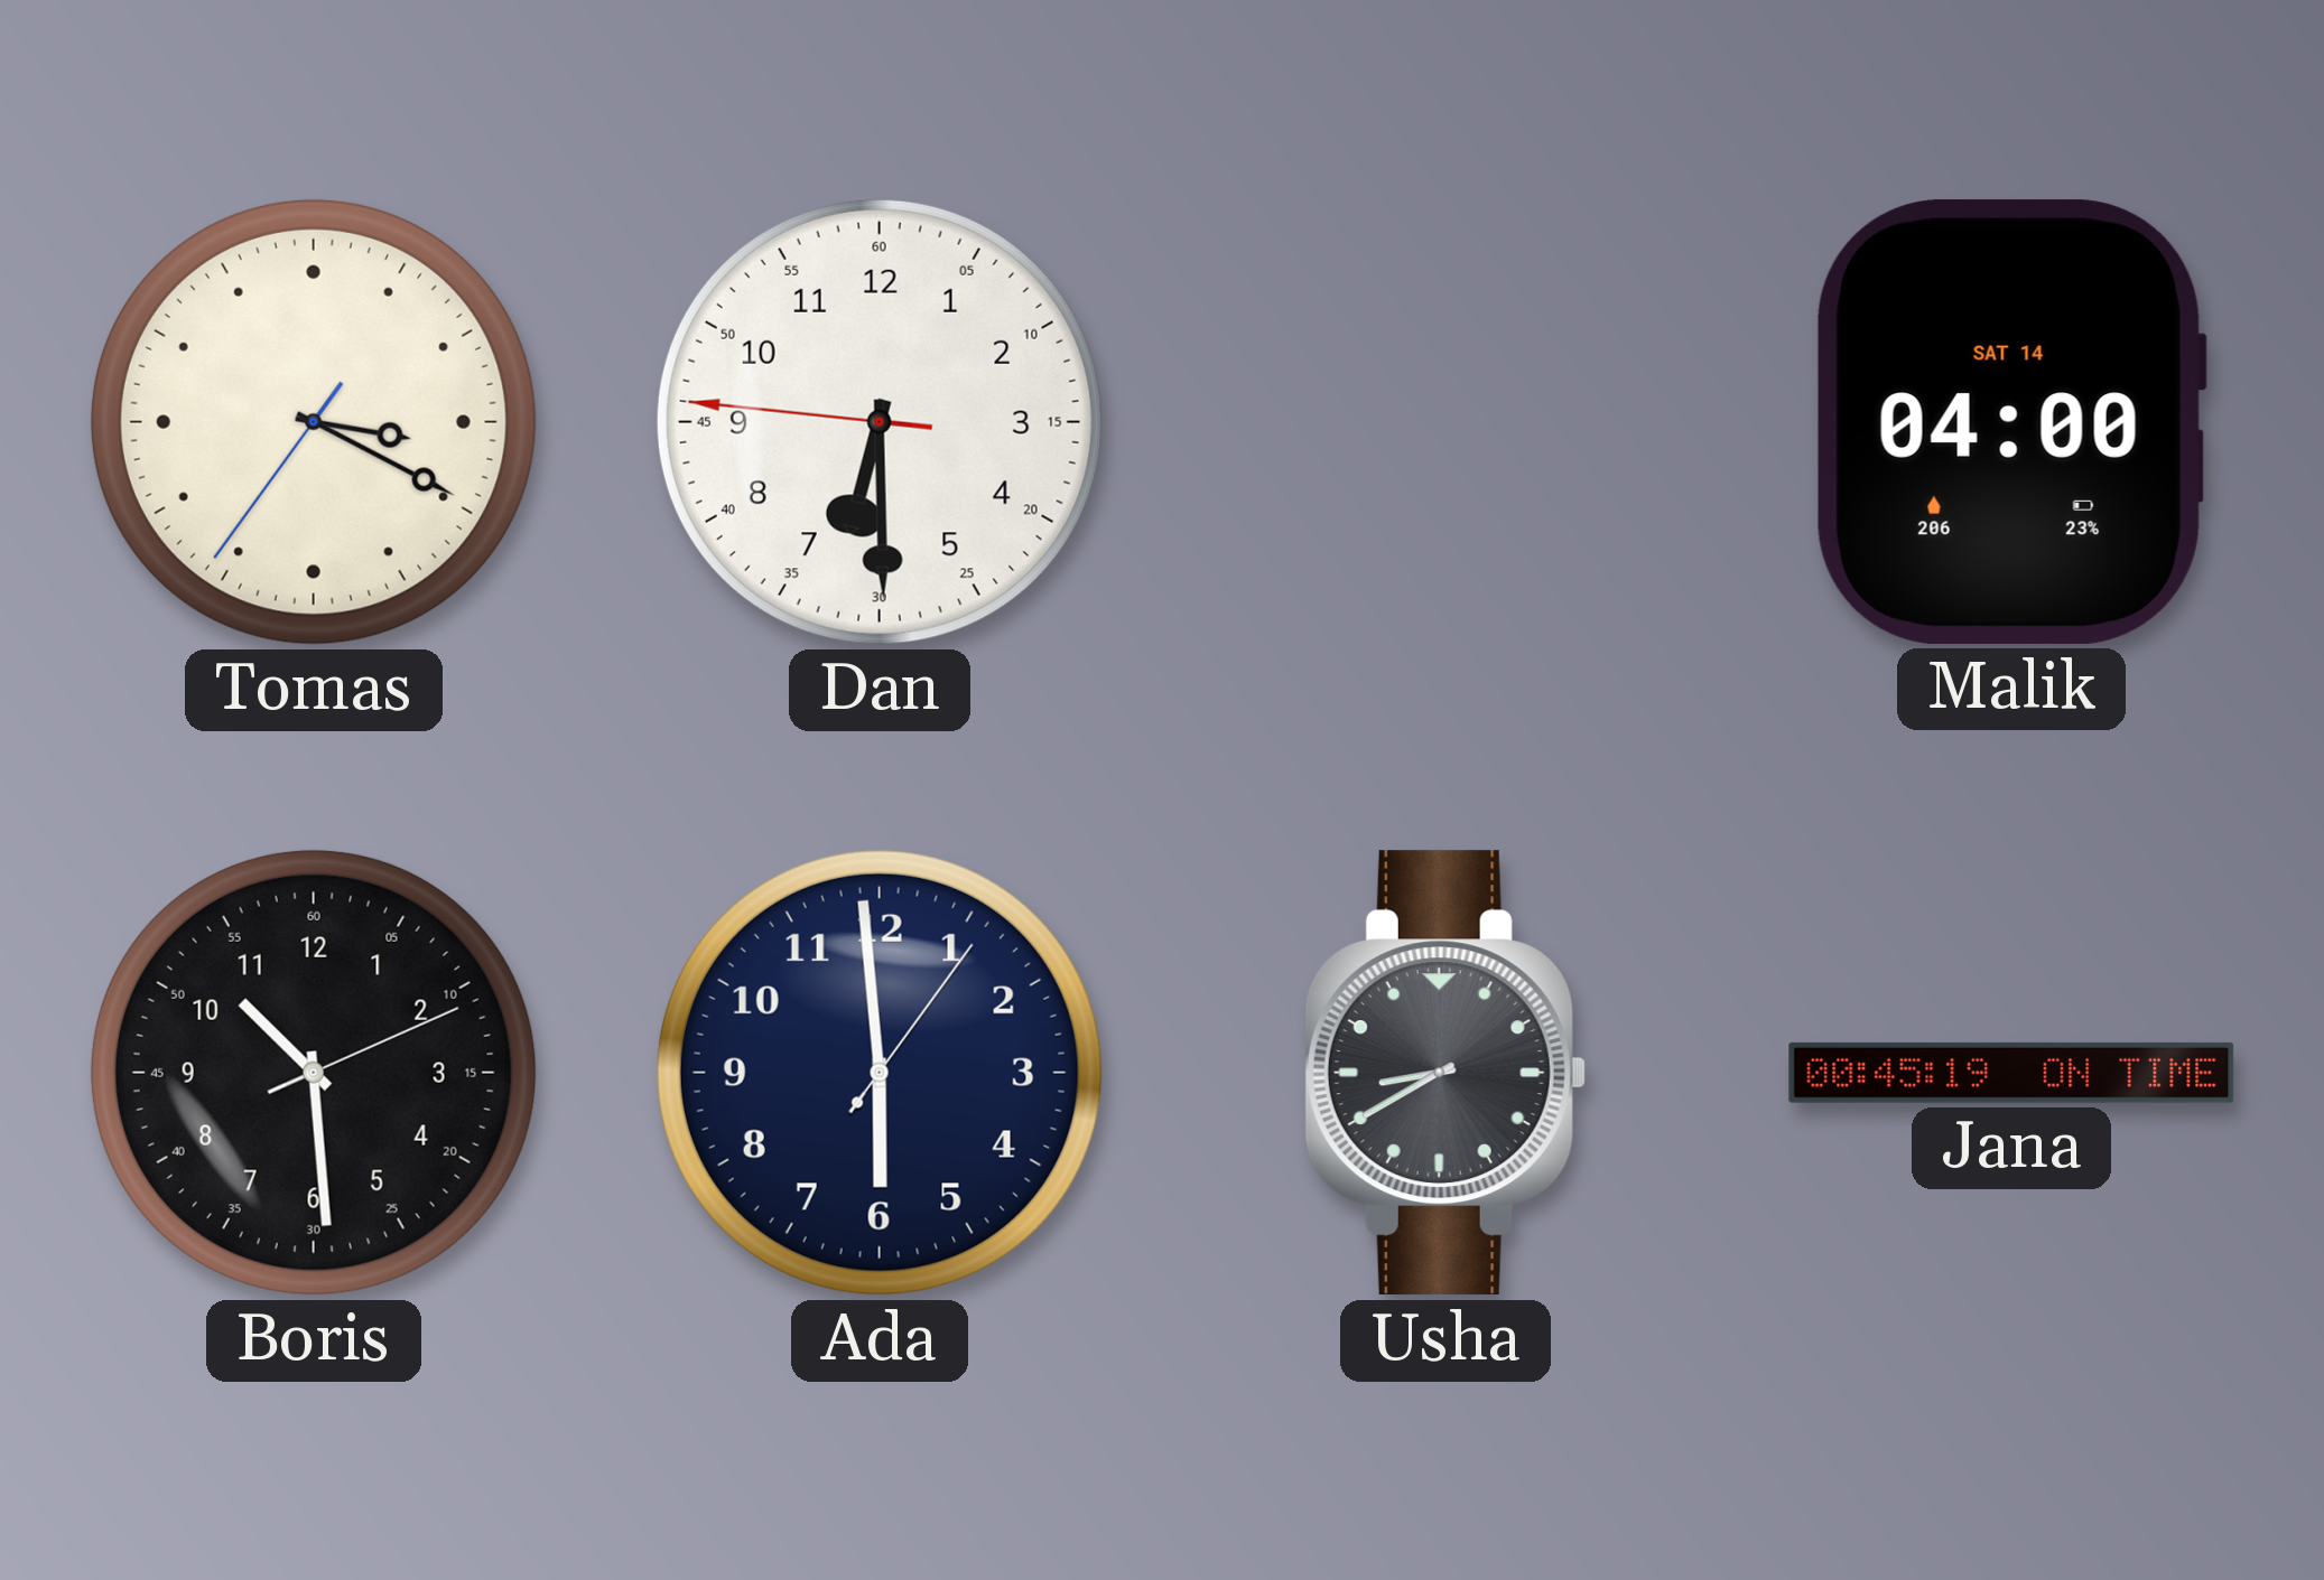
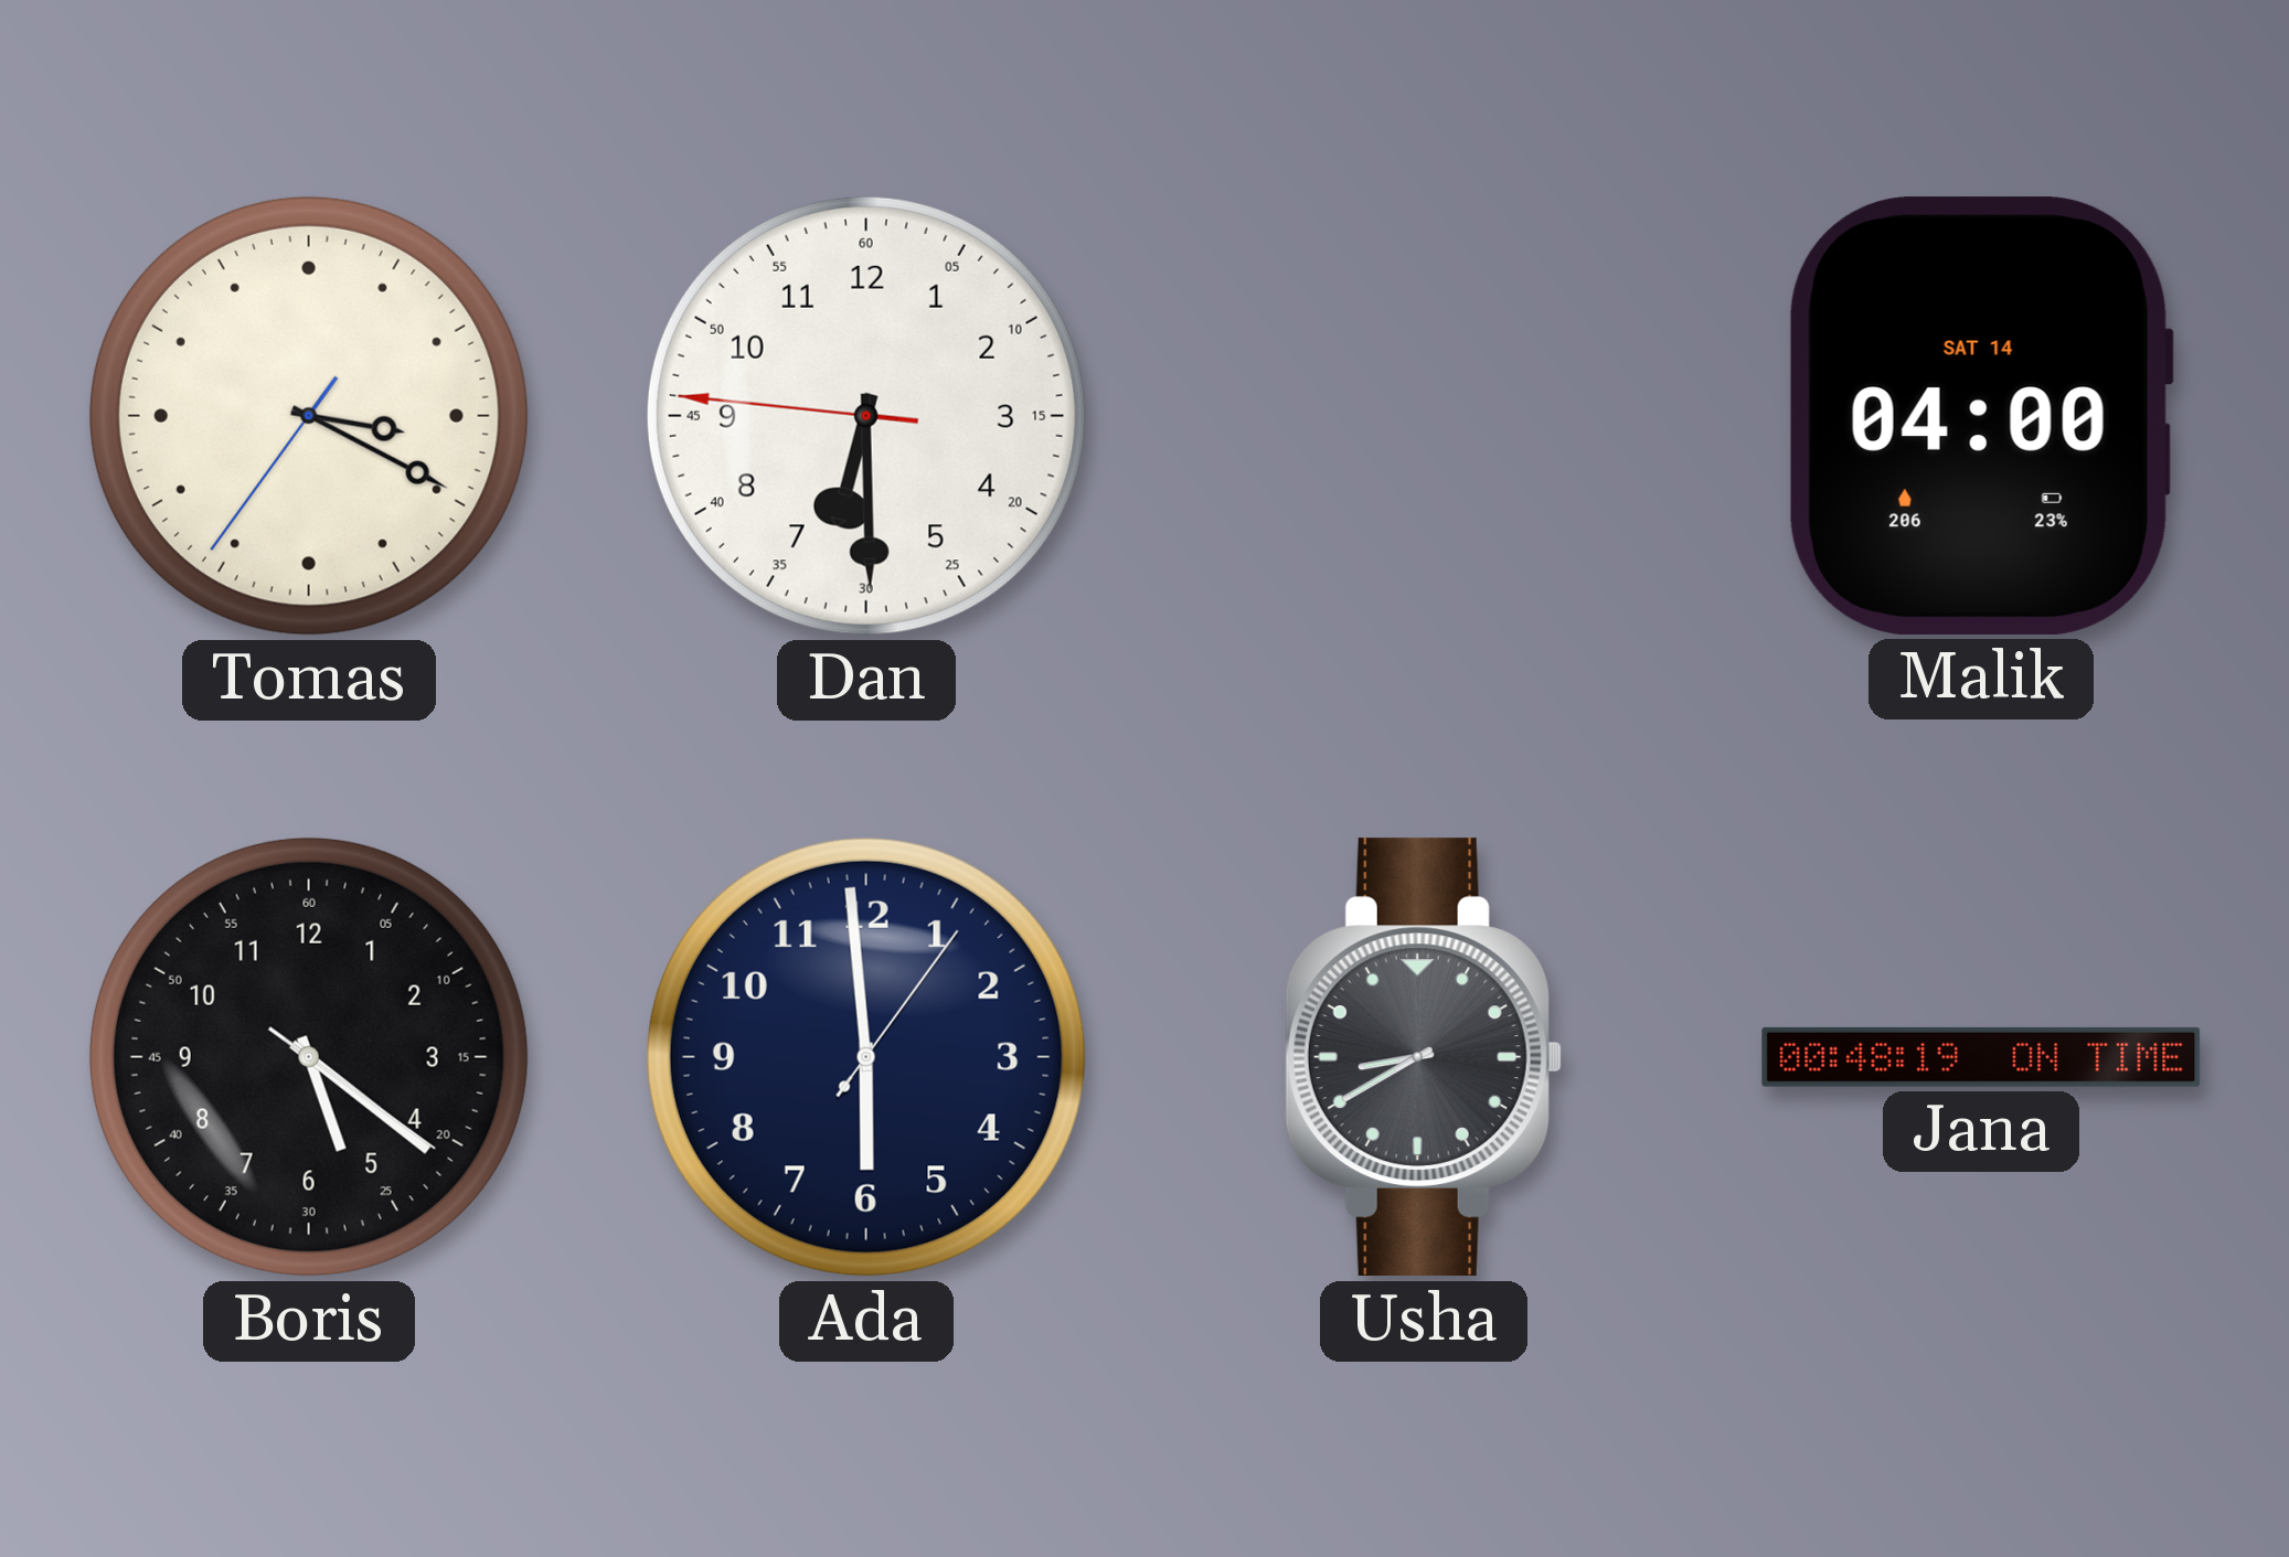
Boris: 10:29 -> 5:21
Jana: 00:45 -> 00:48
